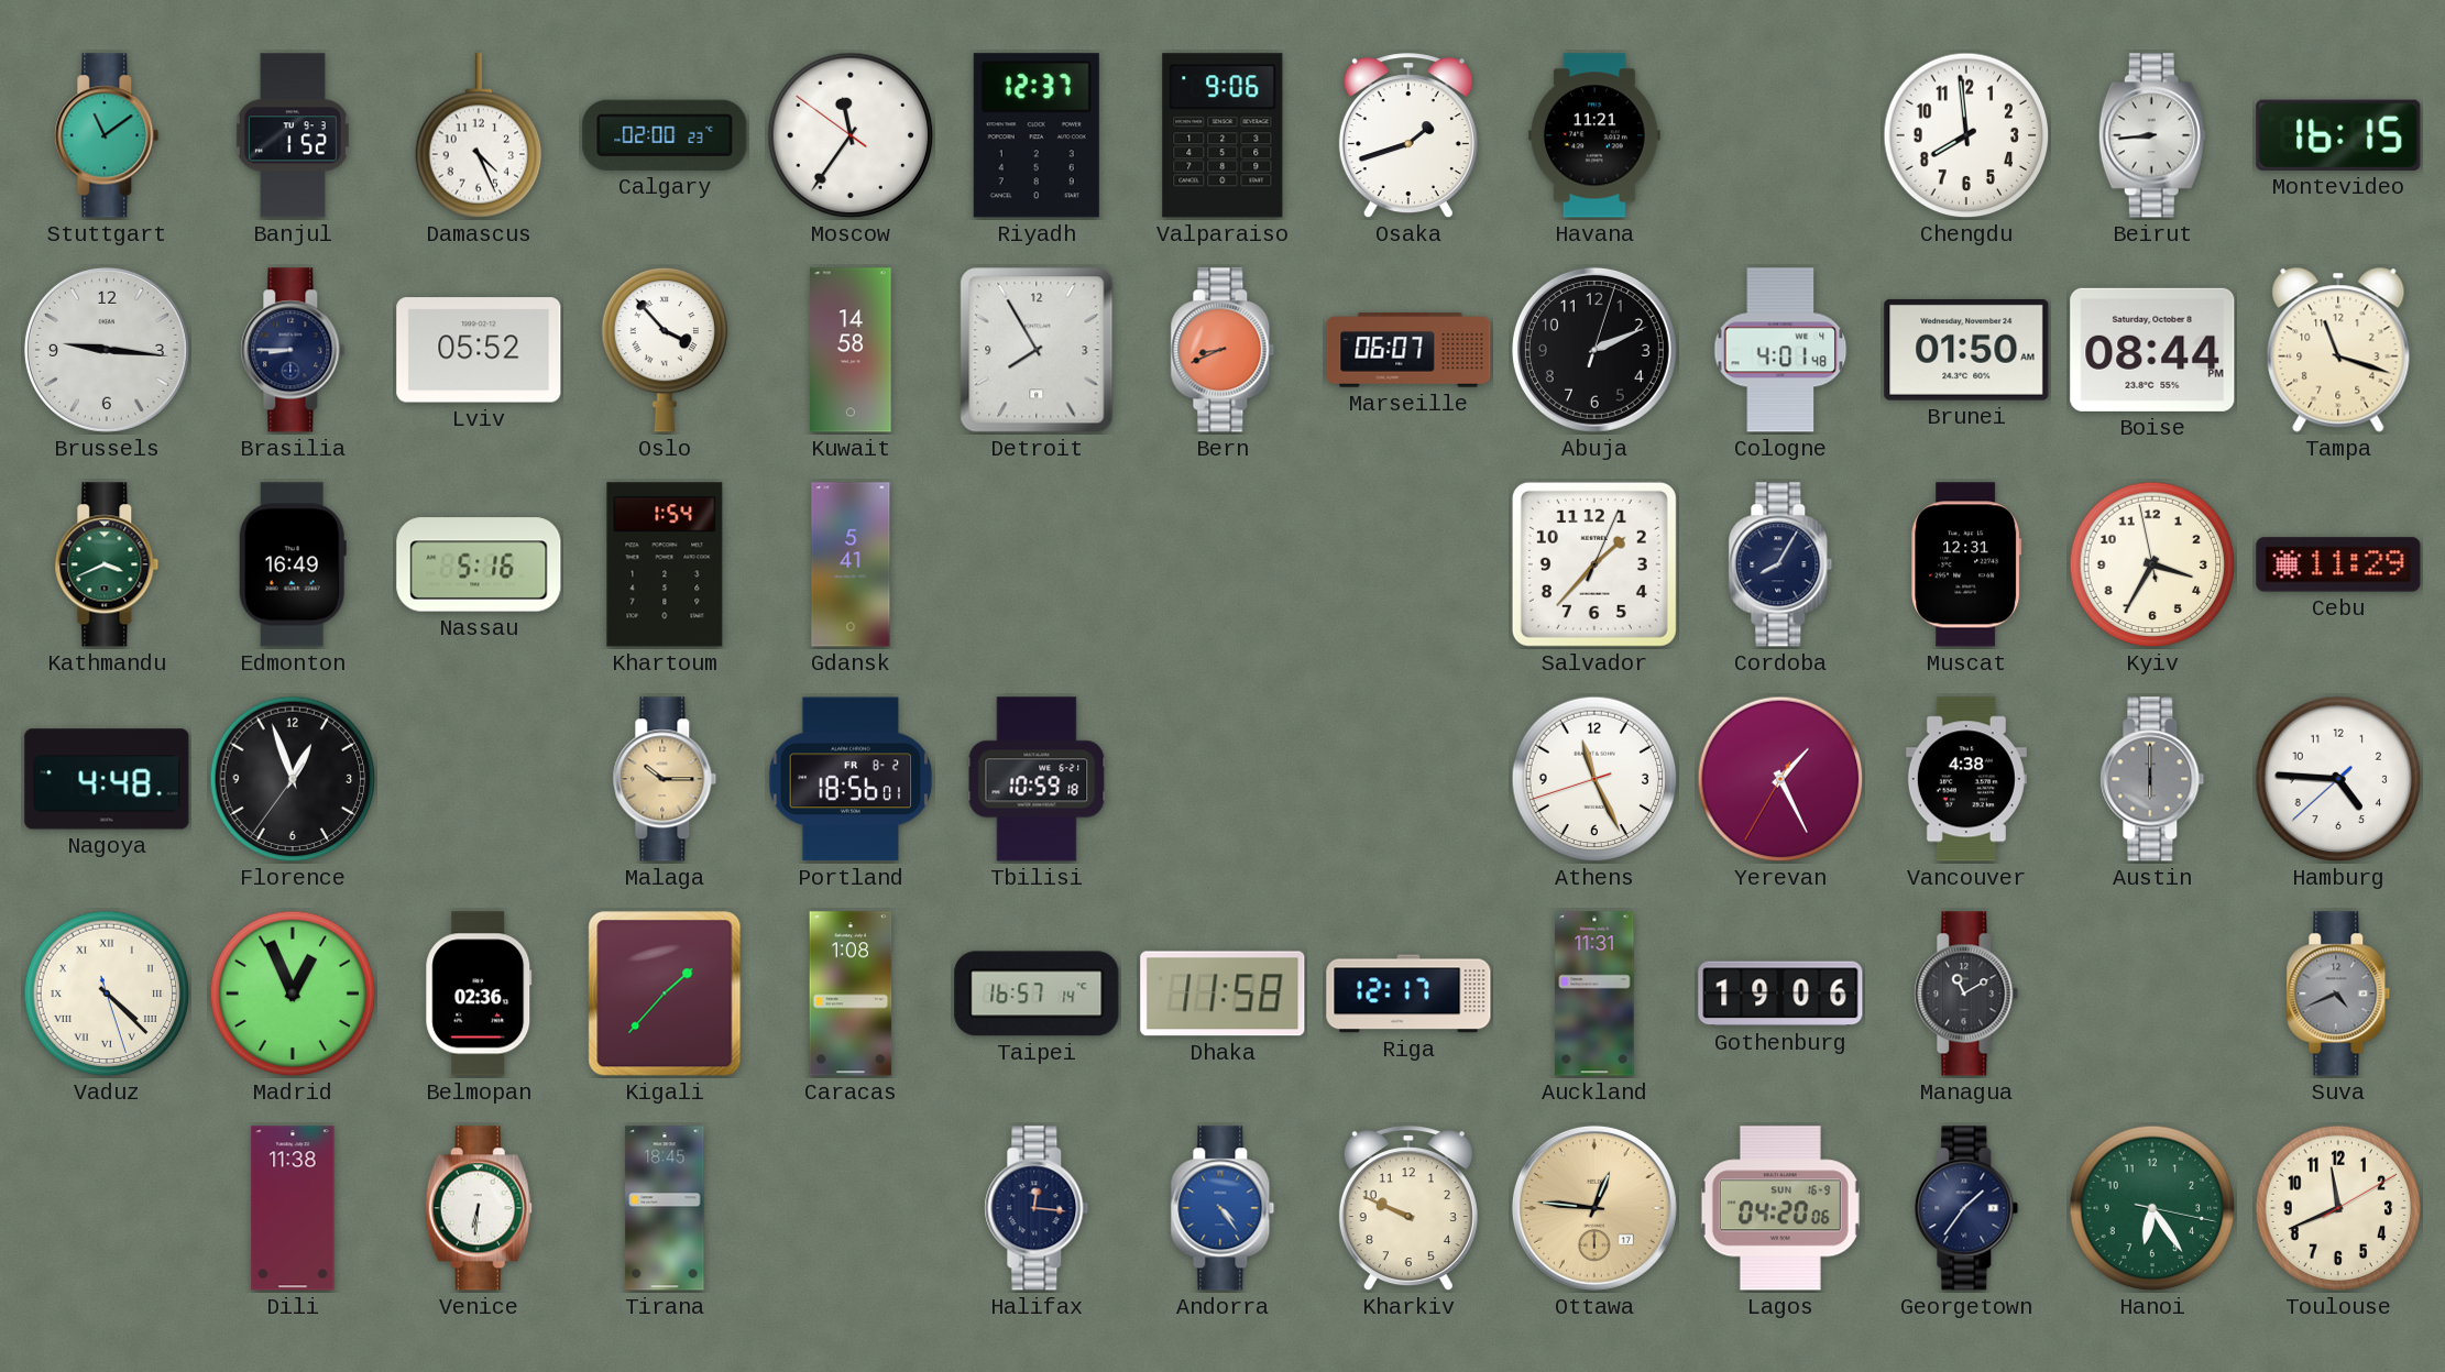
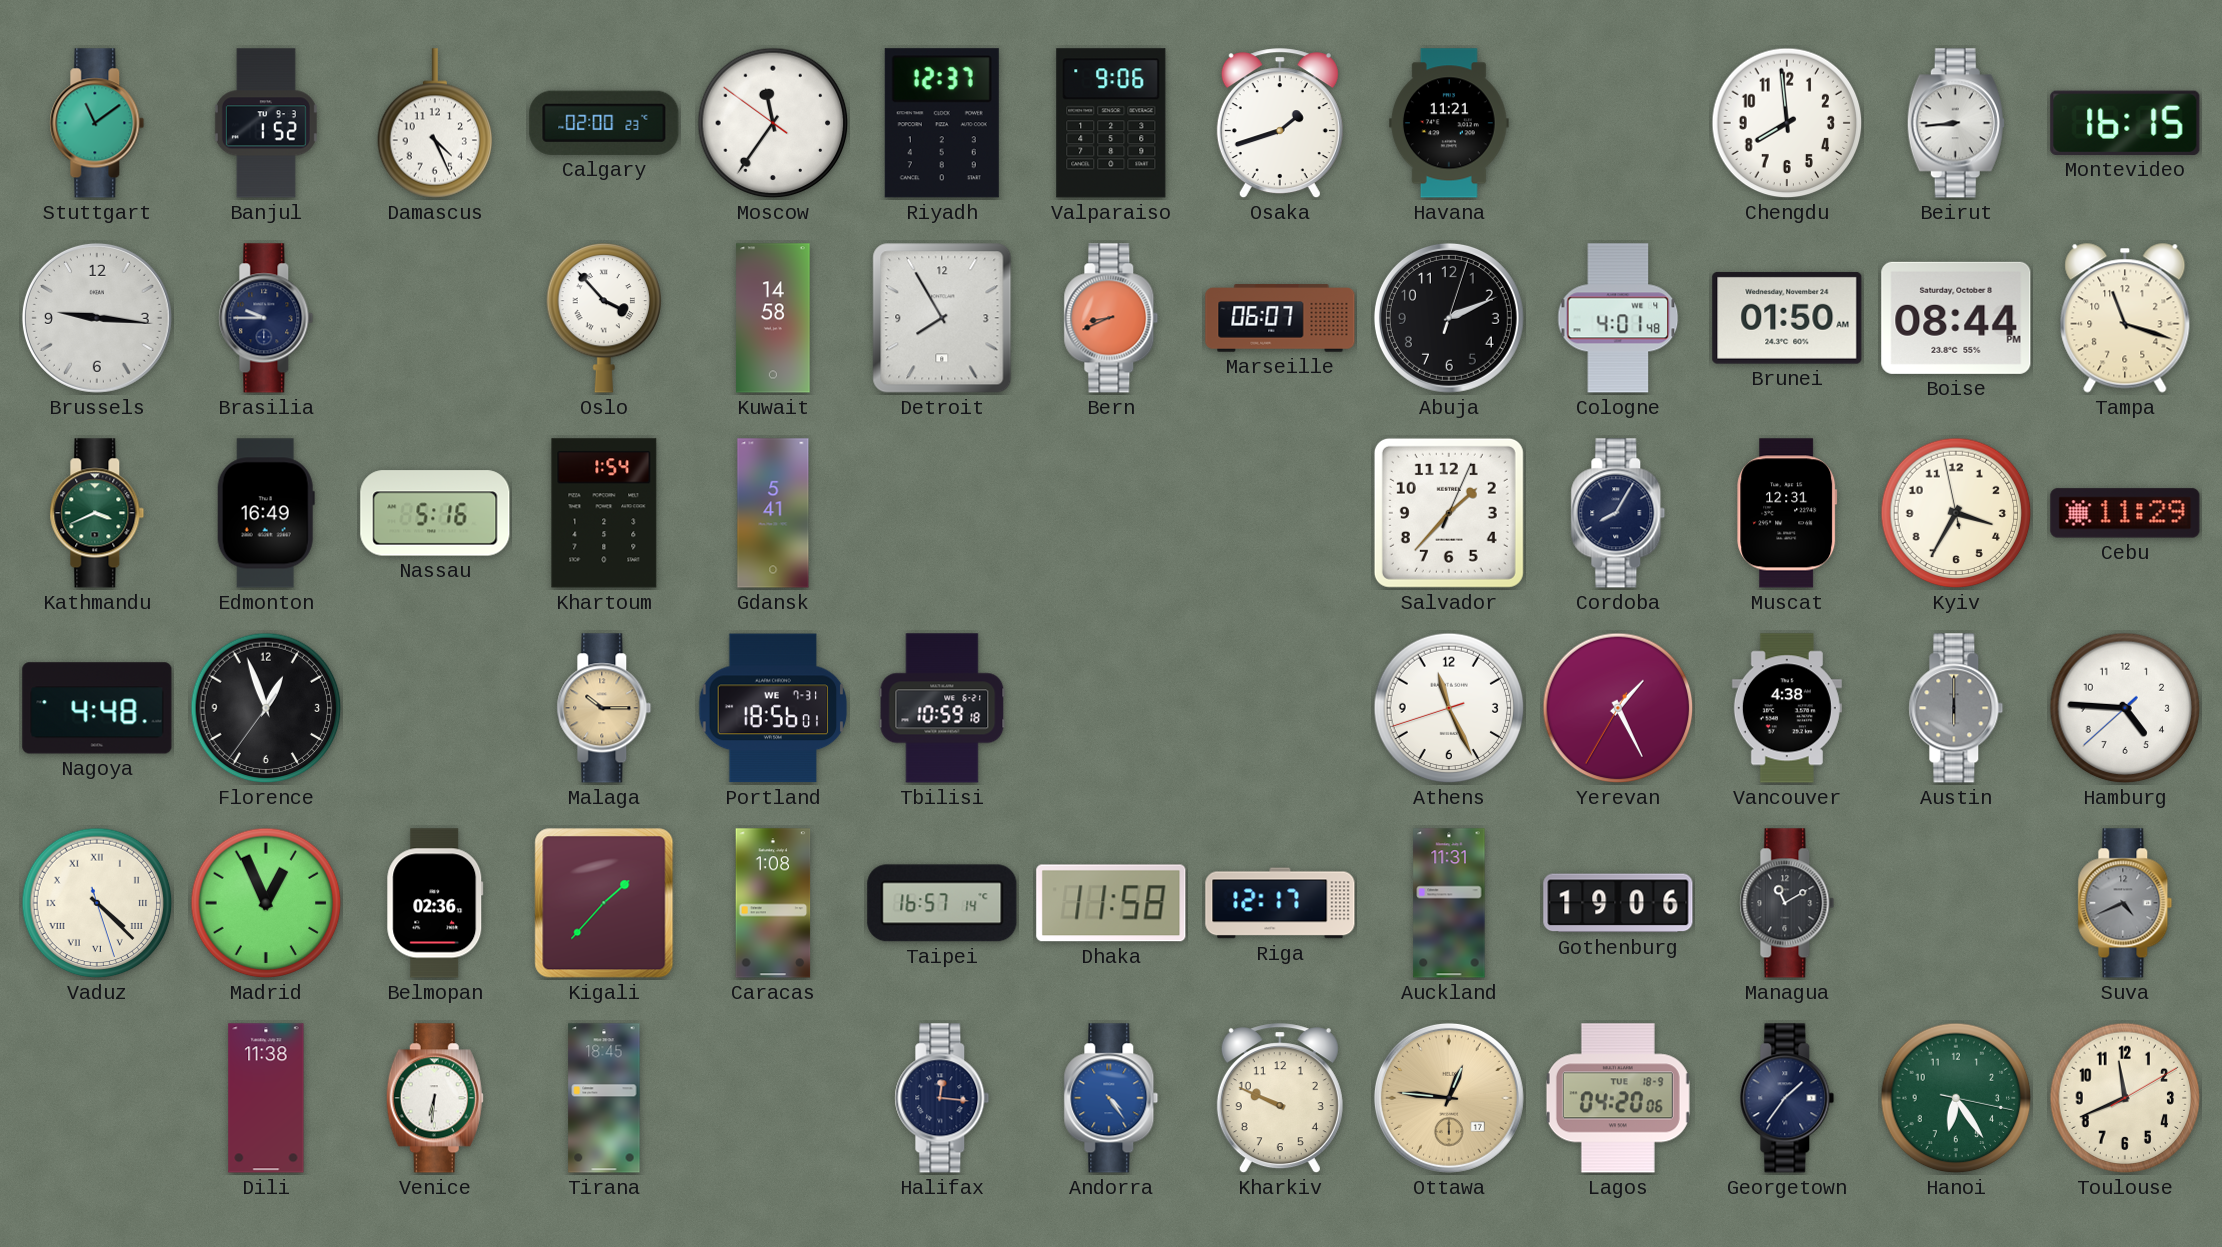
Brasilia: 8:45 -> 9:45
Lviv: 05:52 -> none
Portland date: FR 8-2 -> WE 7-31
Lagos date: SUN 16-9 -> TUE 18-9
